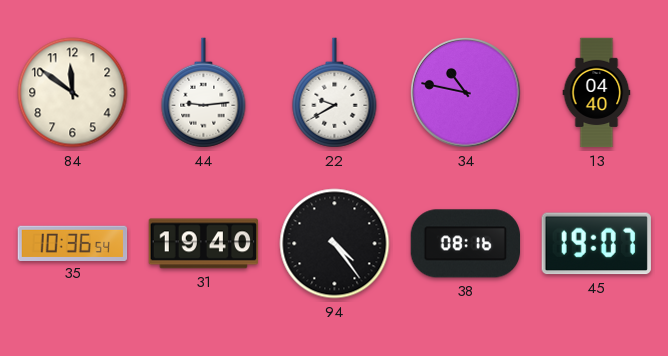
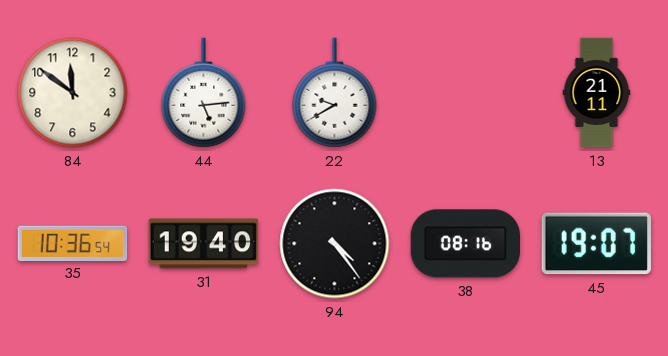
44: 9:14 -> 5:14
34: 10:47 -> none
13: 04:40 -> 21:11
